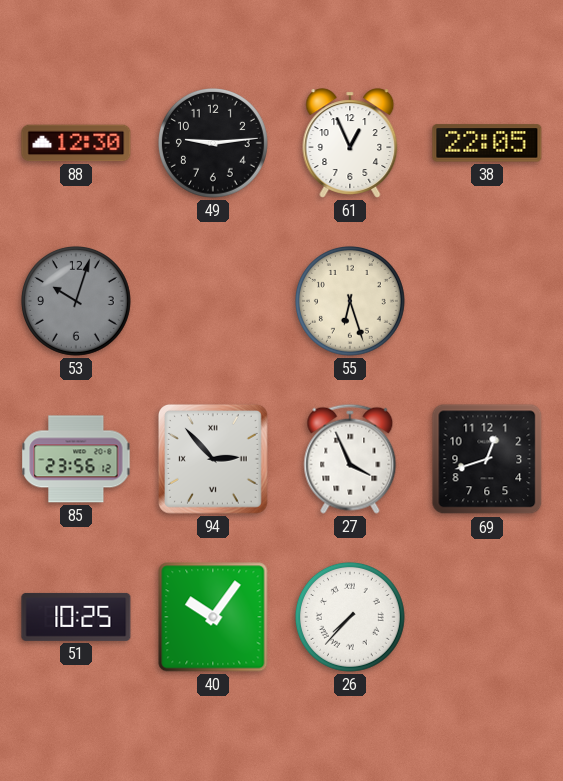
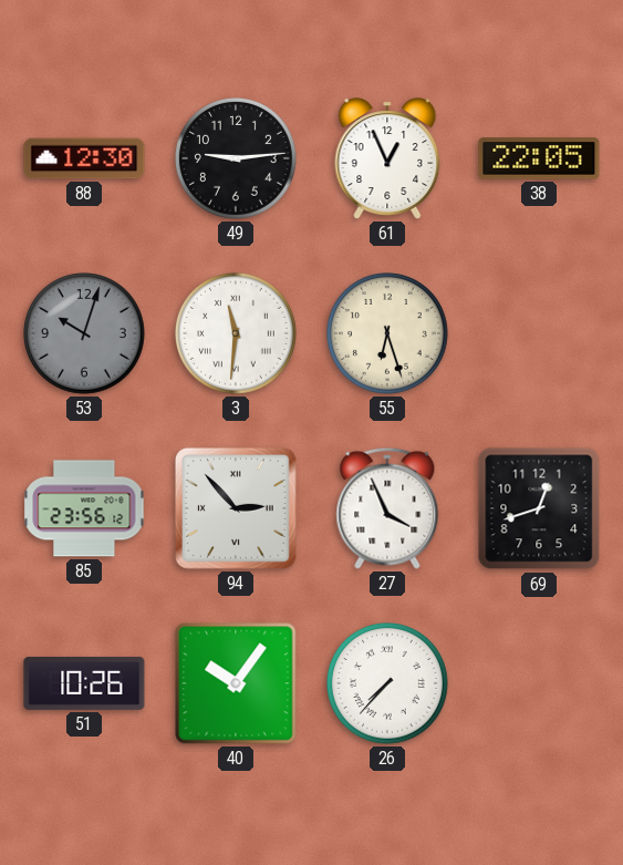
3: none -> 11:31
51: 10:25 -> 10:26
